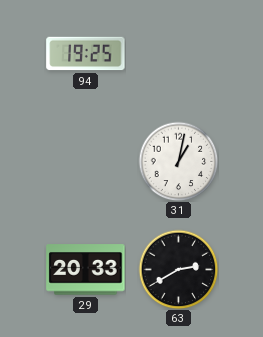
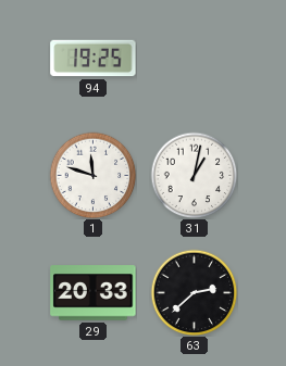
1: none -> 11:48
63: 2:40 -> 2:38
